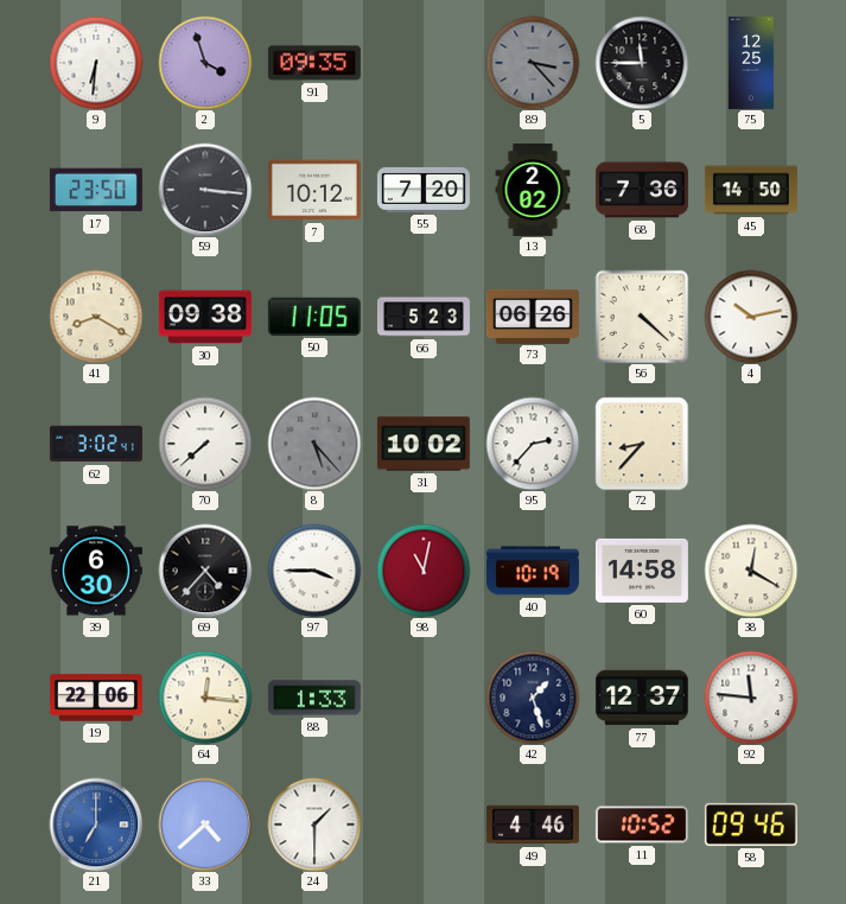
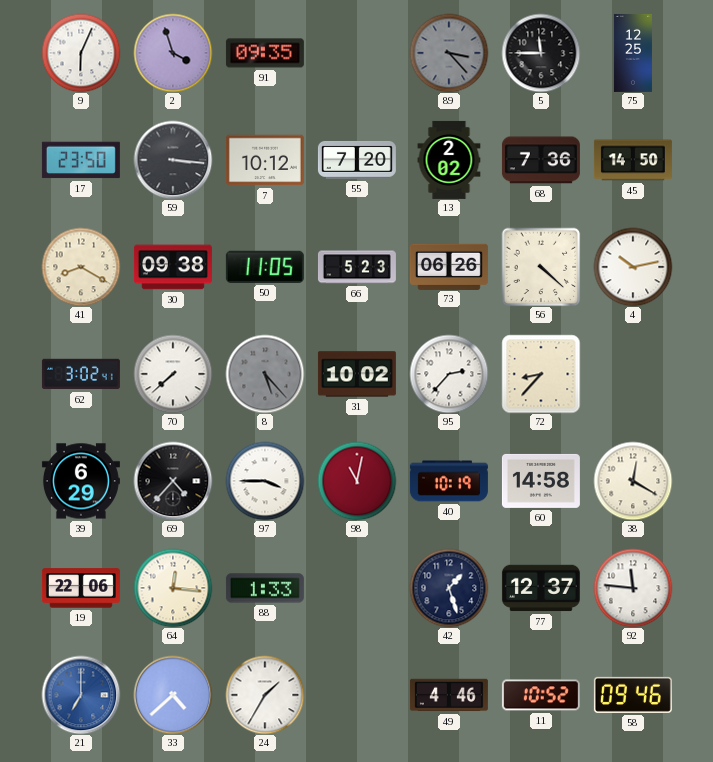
9: 6:31 -> 6:04
39: 6:30 -> 6:29
24: 1:30 -> 1:35
